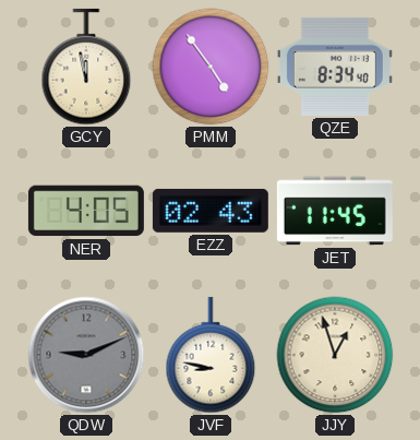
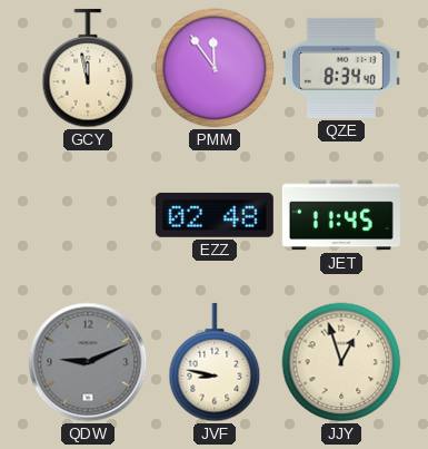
PMM: 4:54 -> 11:54
NER: 4:05 -> none
EZZ: 02:43 -> 02:48
